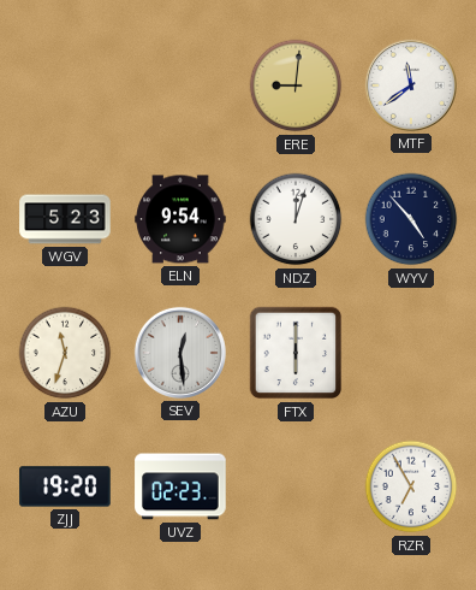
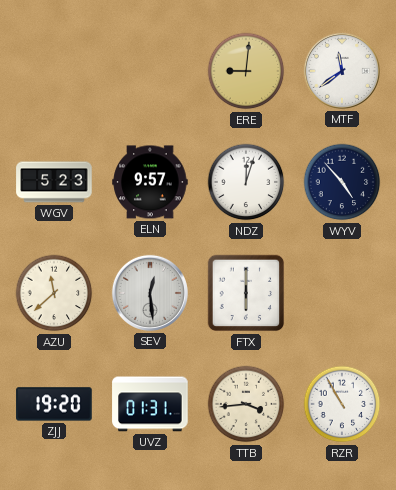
ELN: 9:54 -> 9:57
AZU: 11:33 -> 11:38
UVZ: 02:23 -> 01:31
TTB: none -> 3:44
RZR: 6:55 -> 10:55
